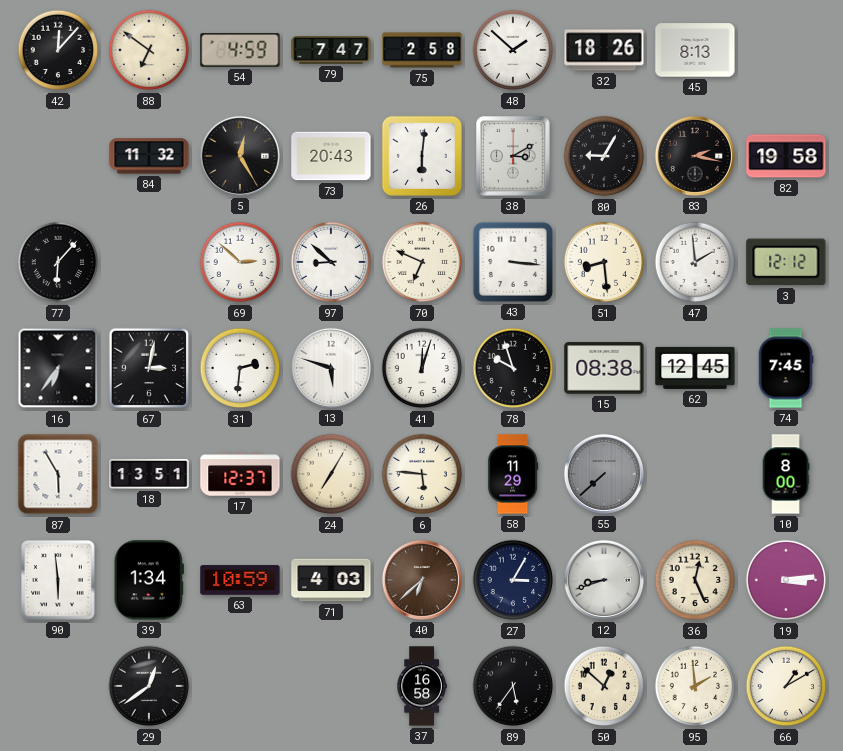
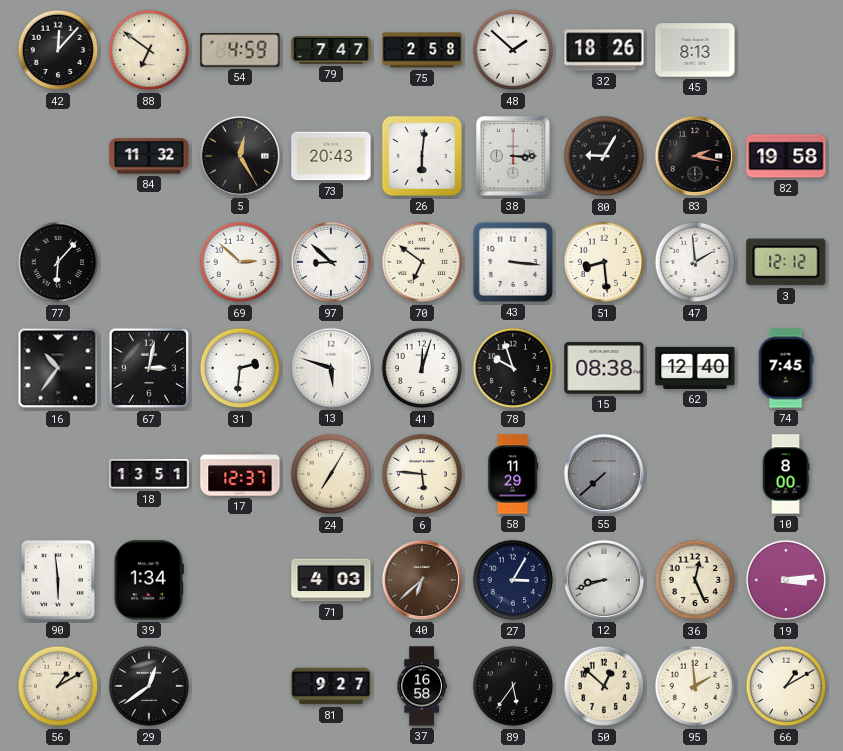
38: 3:10 -> 3:15
70: 6:49 -> 6:51
16: 6:36 -> 10:36
62: 12:45 -> 12:40
87: 5:55 -> none
63: 10:59 -> none
56: none -> 1:10
81: none -> 9:27
